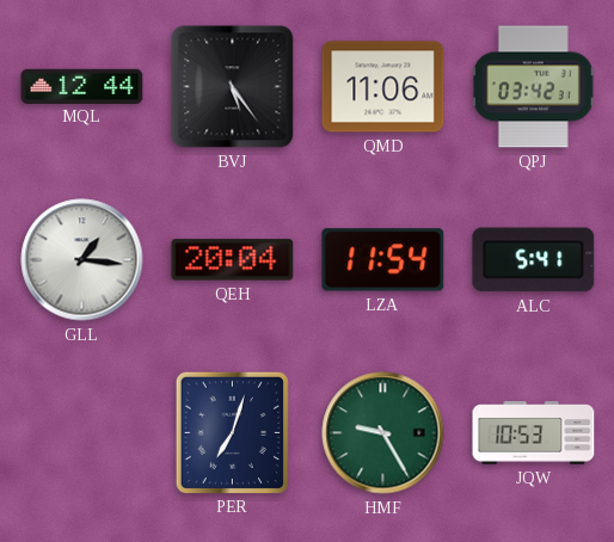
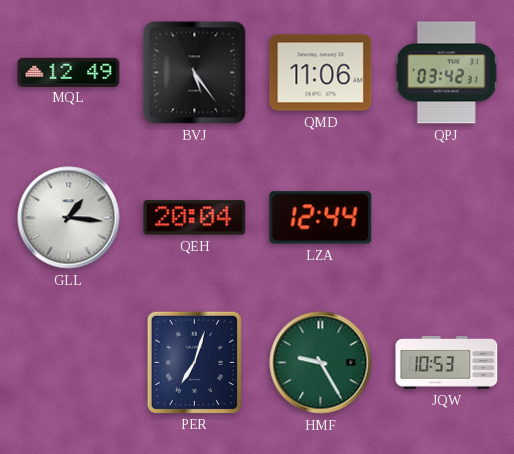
MQL: 12:44 -> 12:49
LZA: 11:54 -> 12:44
ALC: 5:41 -> none
